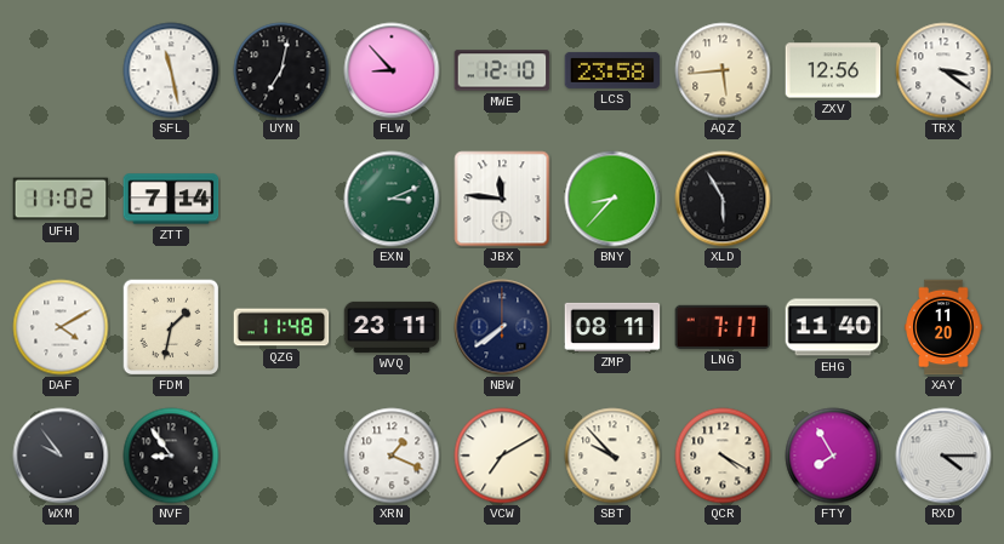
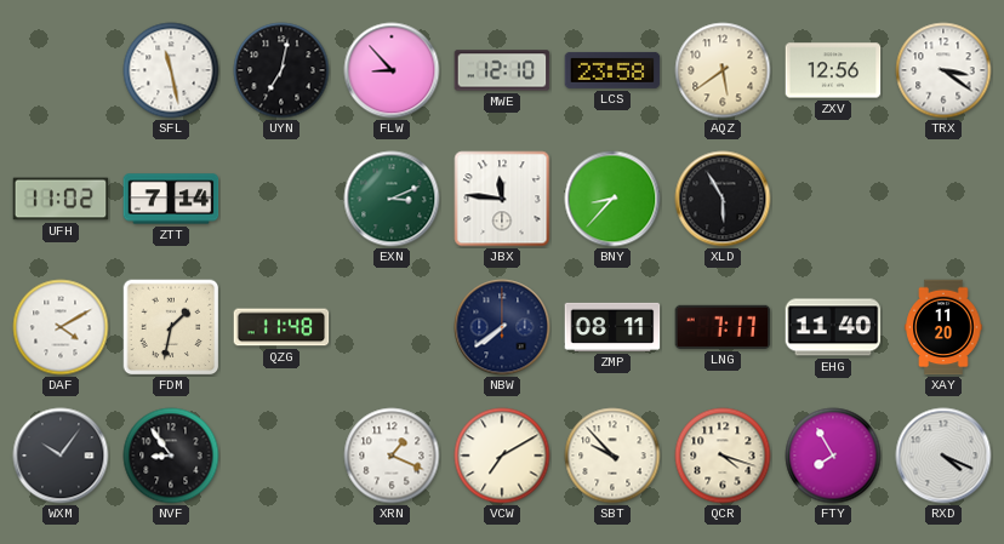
AQZ: 5:44 -> 5:39
WVQ: 23:11 -> none
WXM: 9:54 -> 10:06
QCR: 4:20 -> 4:18
RXD: 4:15 -> 4:19
